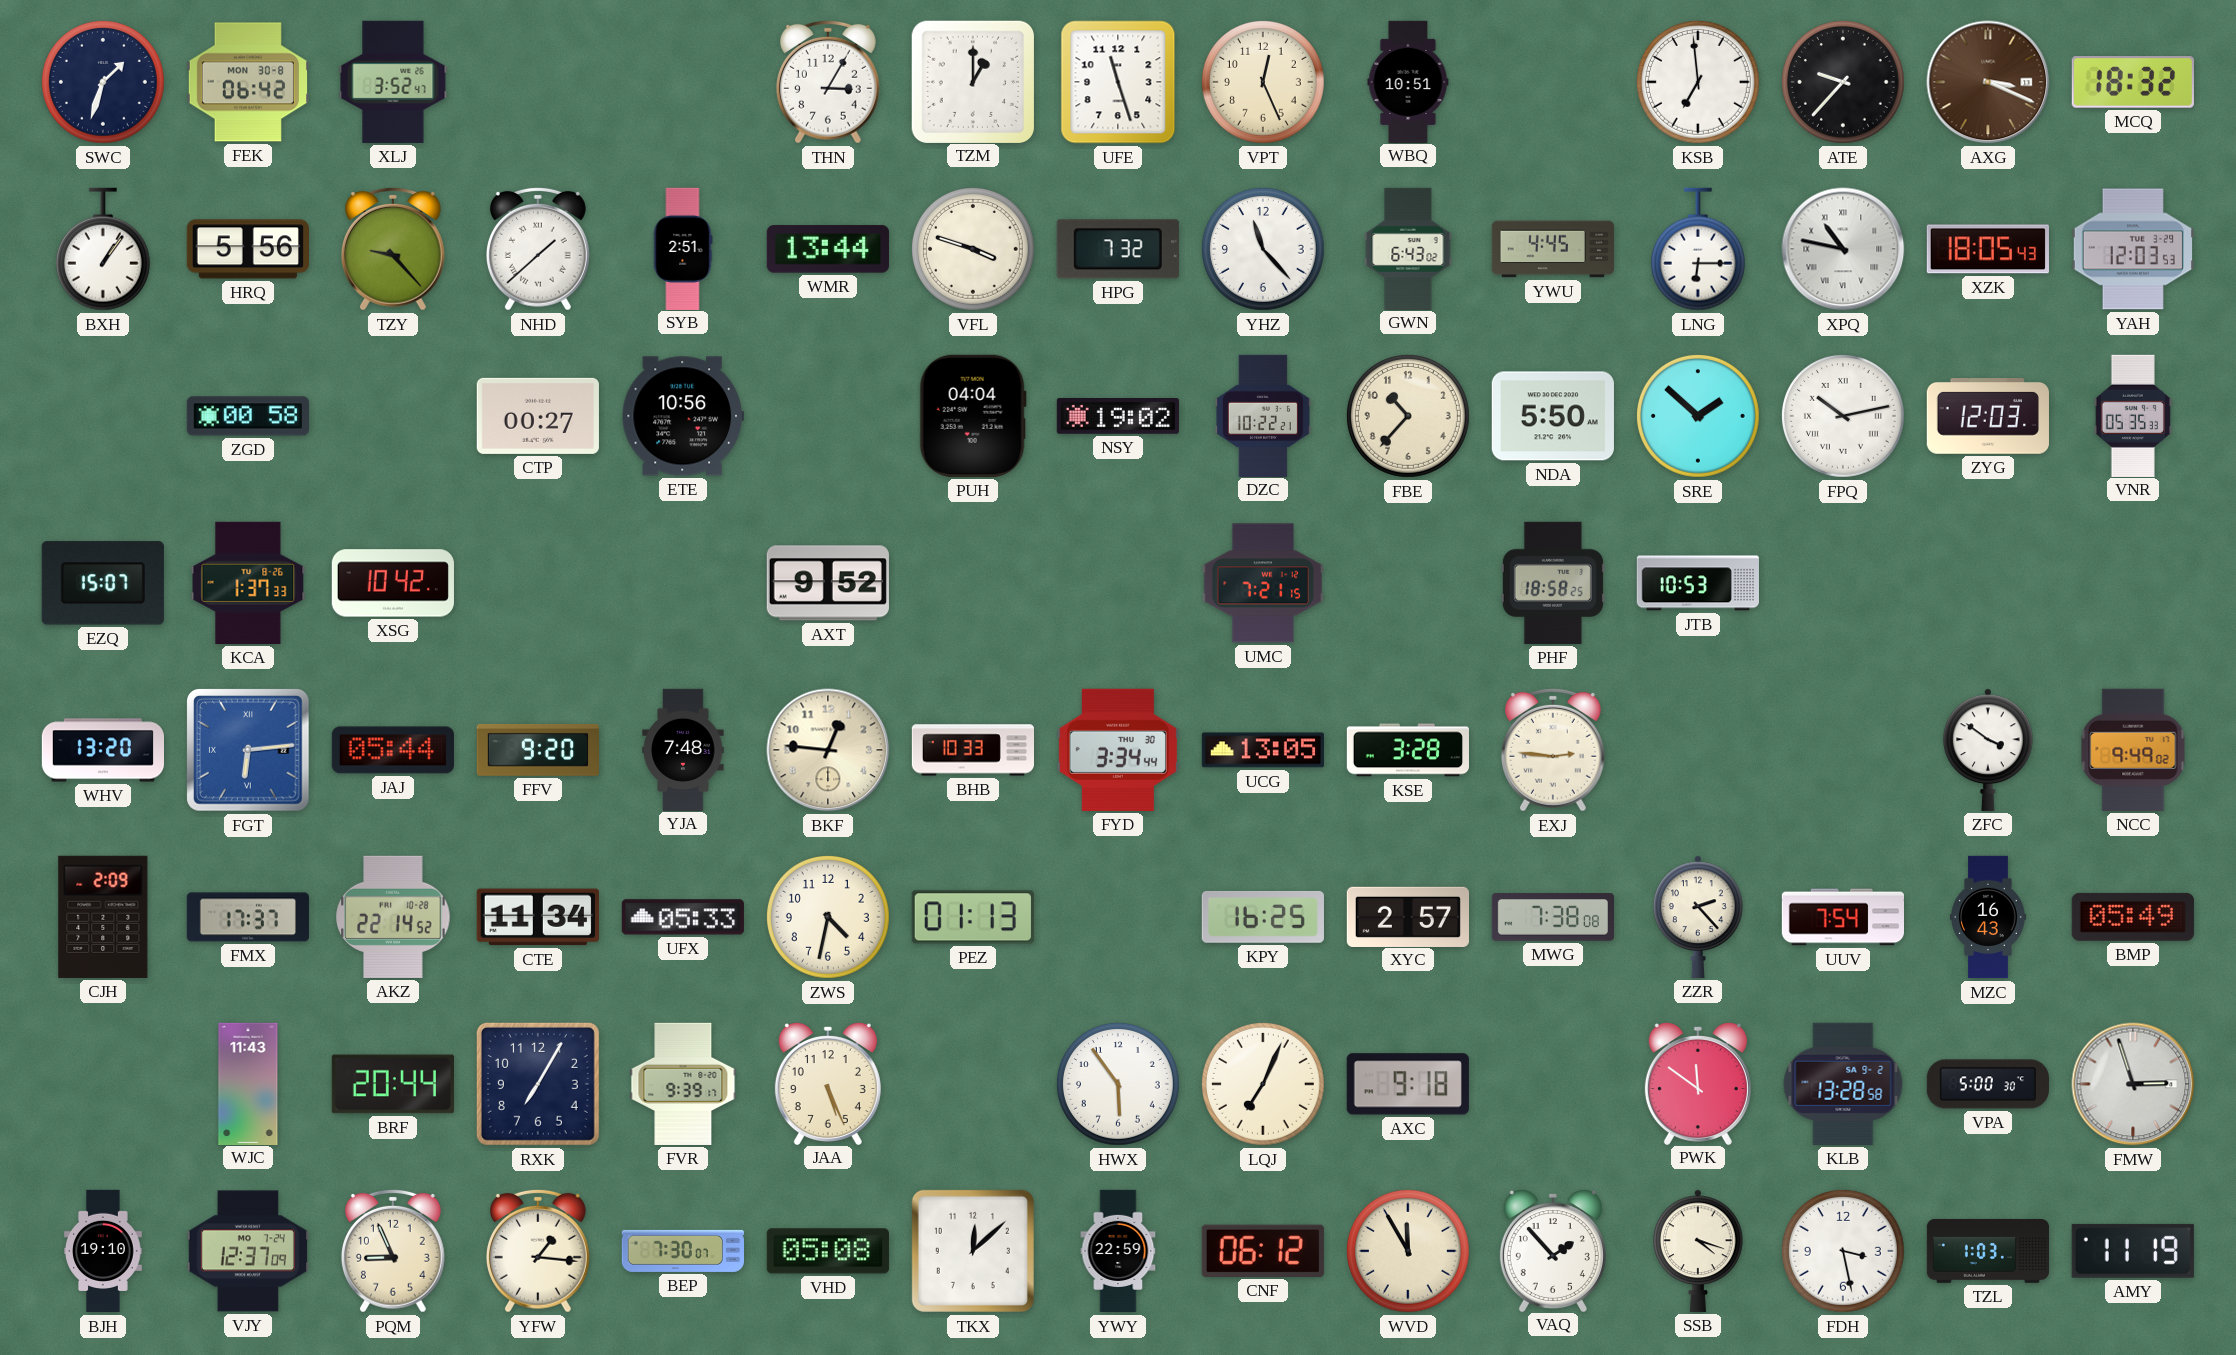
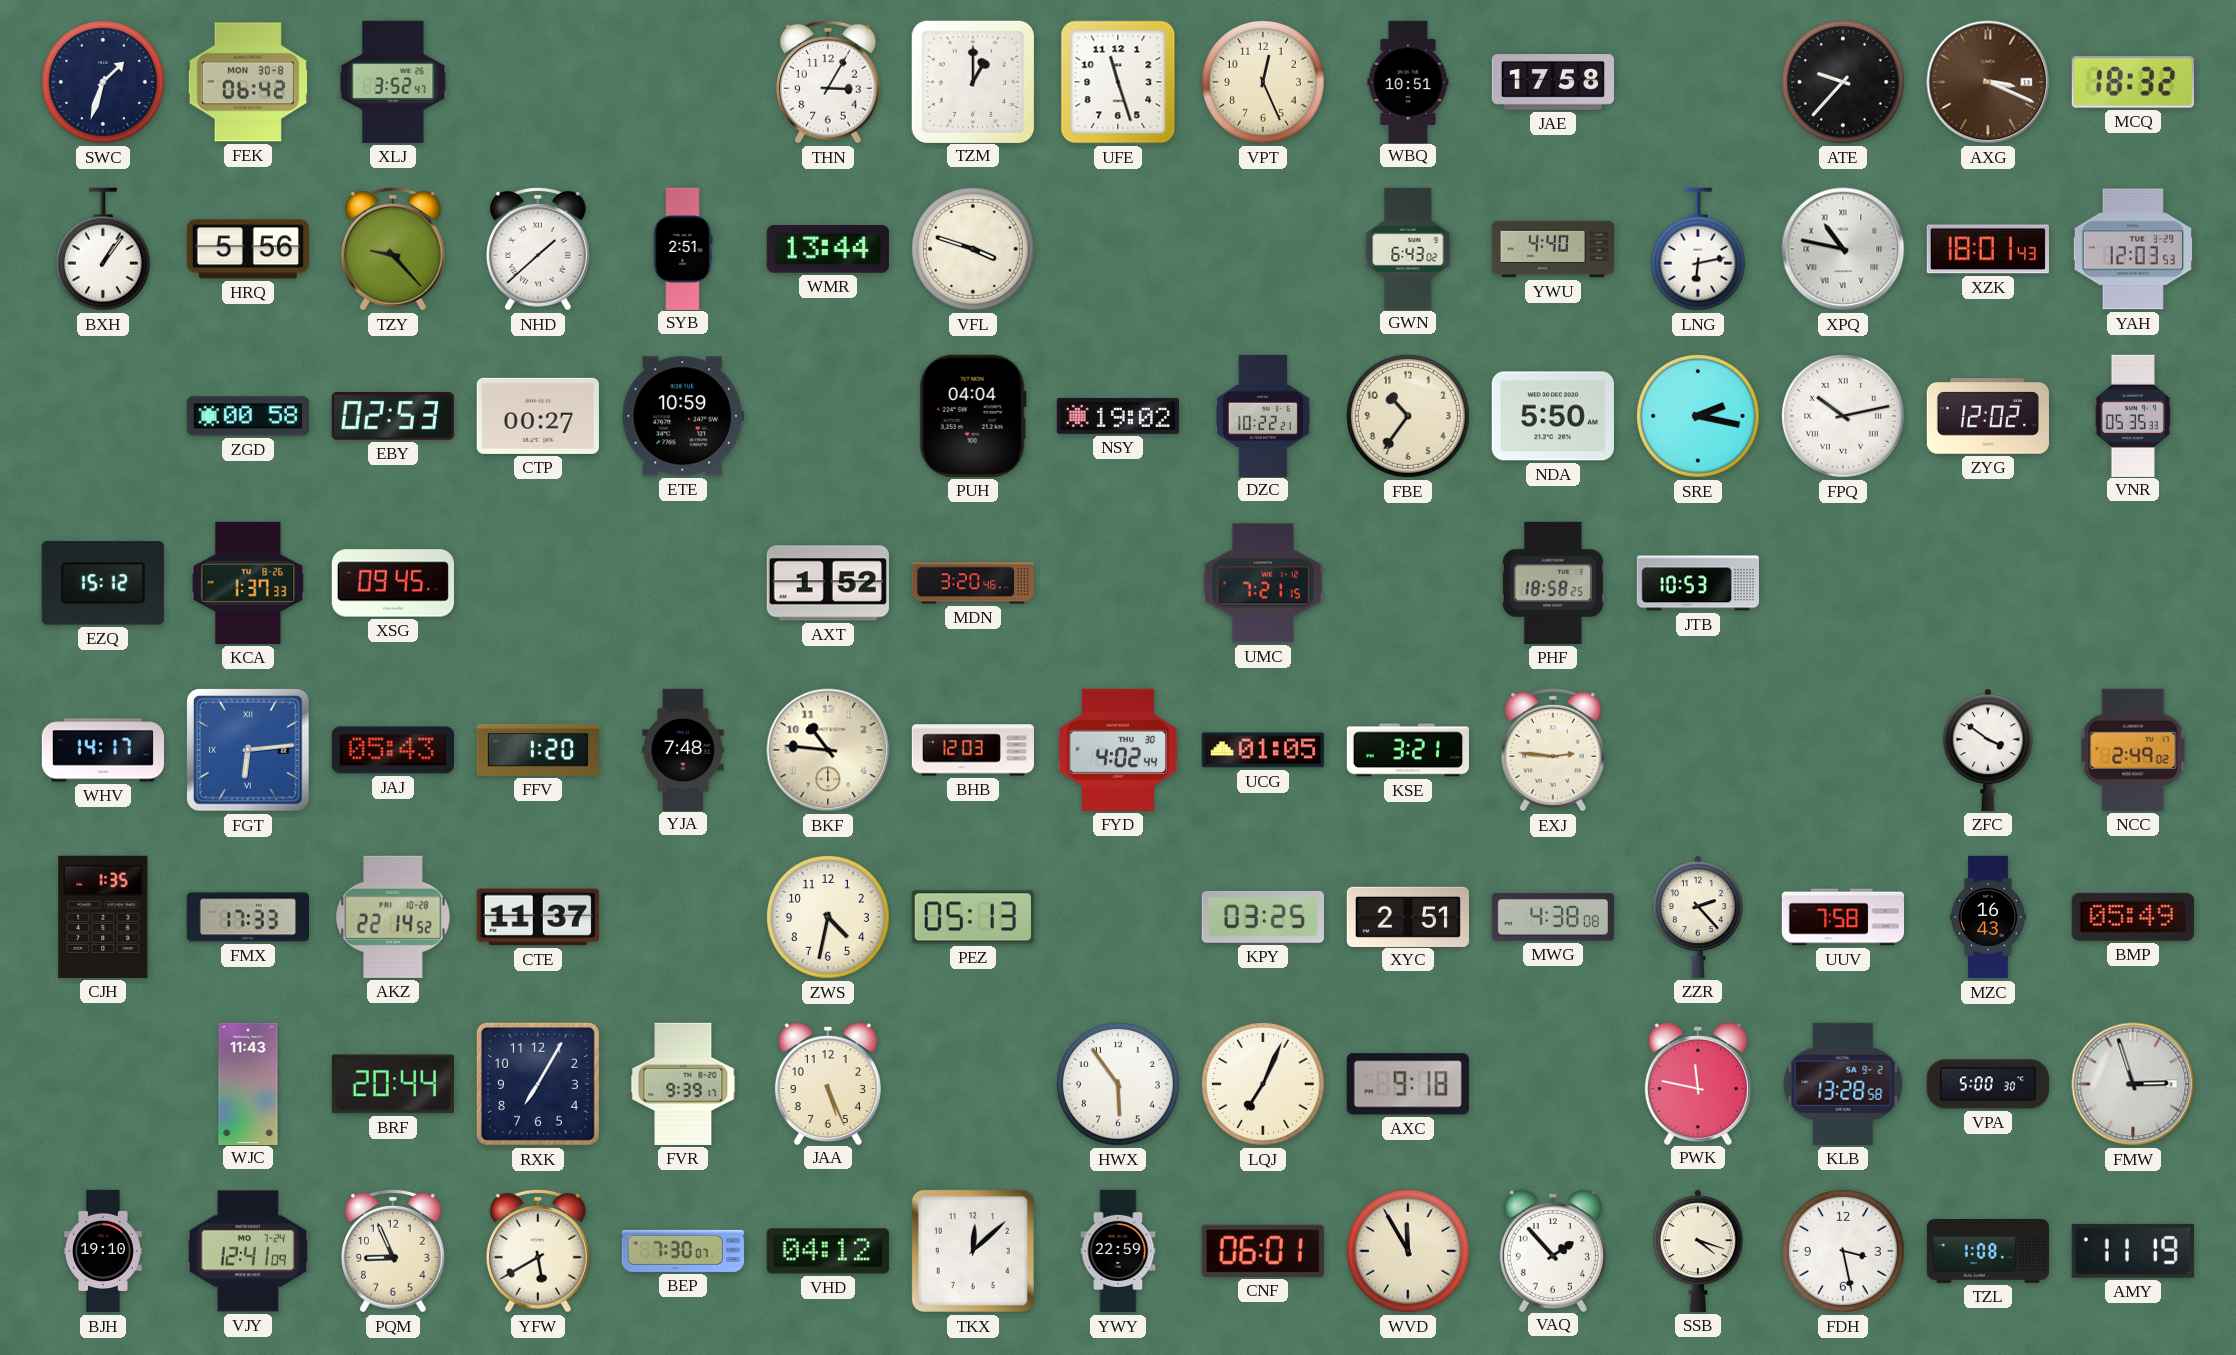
JAE: none -> 17:58
KSB: 6:59 -> none
HPG: 7:32 -> none
YHZ: 11:23 -> none
YWU: 4:45 -> 4:40
LNG: 6:15 -> 6:13
XZK: 18:05 -> 18:01
EBY: none -> 02:53
ETE: 10:56 -> 10:59
FBE: 10:37 -> 10:36
SRE: 1:52 -> 2:17
ZYG: 12:03 -> 12:02
EZQ: 15:07 -> 15:12
XSG: 10:42 -> 09:45
AXT: 9:52 -> 1:52
MDN: none -> 3:20
WHV: 13:20 -> 14:17
JAJ: 05:44 -> 05:43
FFV: 9:20 -> 1:20
BKF: 12:46 -> 10:46
BHB: 10:33 -> 12:03
FYD: 3:34 -> 4:02
UCG: 13:05 -> 01:05
KSE: 3:28 -> 3:21
NCC: 9:49 -> 2:49
CJH: 2:09 -> 1:35
FMX: 17:37 -> 17:33
CTE: 11:34 -> 11:37
UFX: 05:33 -> none
PEZ: 01:13 -> 05:13
KPY: 16:25 -> 03:25
XYC: 2:57 -> 2:51
MWG: 7:38 -> 4:38
UUV: 7:54 -> 7:58
PWK: 11:51 -> 11:47
VJY: 12:37 -> 12:41
YFW: 1:16 -> 5:40
VHD: 05:08 -> 04:12
CNF: 06:12 -> 06:01
TZL: 1:03 -> 1:08
